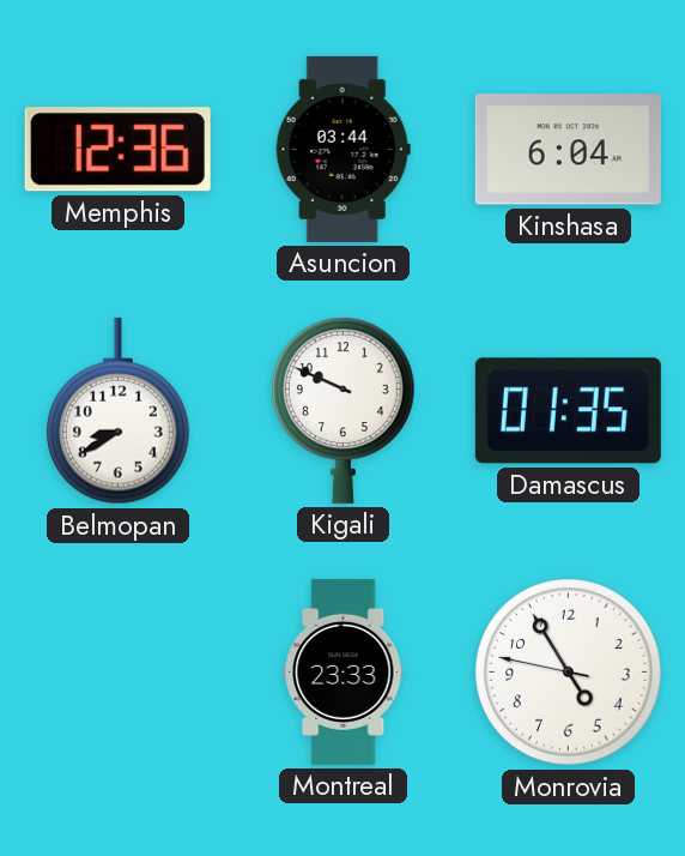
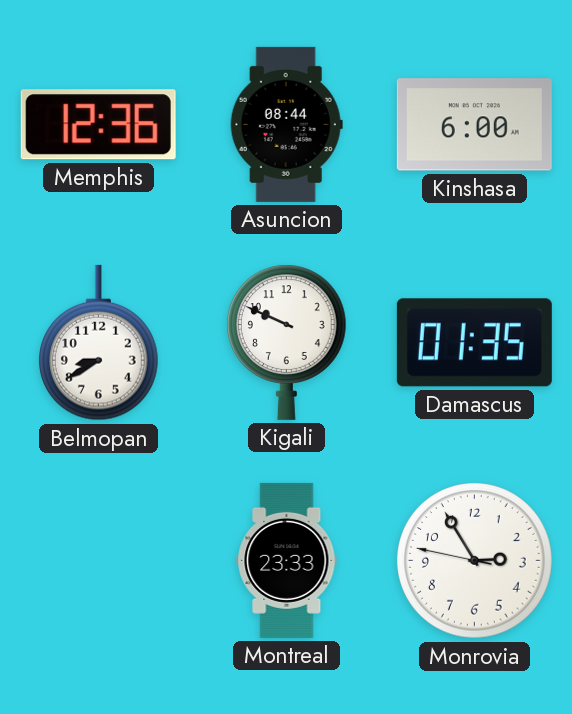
Asuncion: 03:44 -> 08:44
Kinshasa: 6:04 -> 6:00
Monrovia: 4:54 -> 2:54
